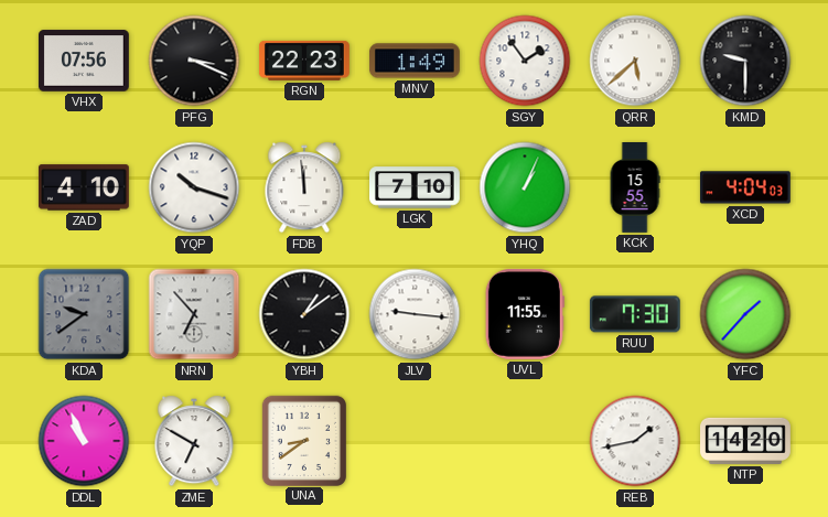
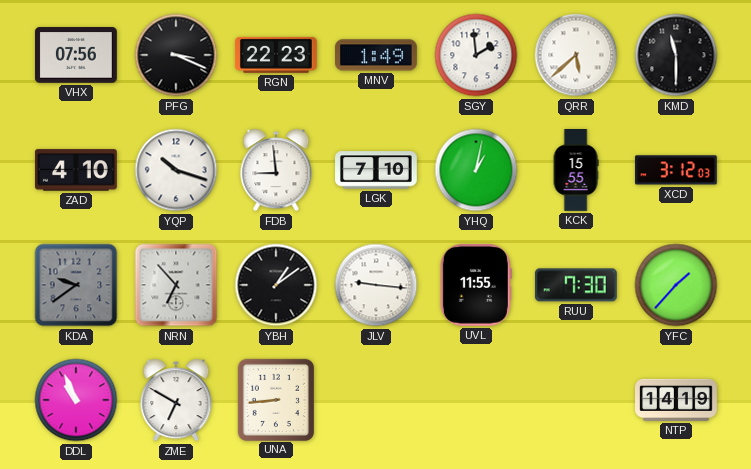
SGY: 1:54 -> 1:59
KMD: 9:30 -> 11:30
FDB: 11:59 -> 8:59
YHQ: 1:04 -> 1:02
XCD: 4:04 -> 3:12
UNA: 8:39 -> 8:44
REB: 1:43 -> none
NTP: 14:20 -> 14:19
